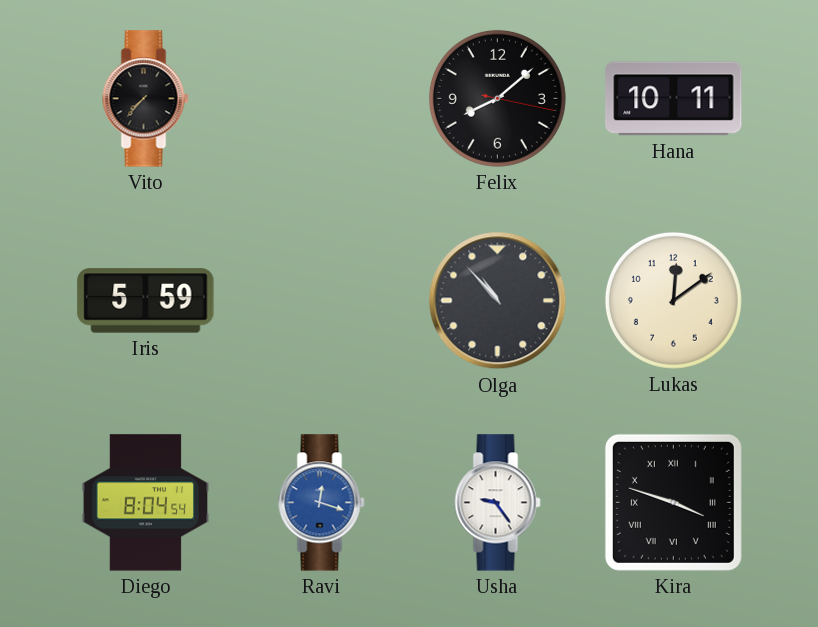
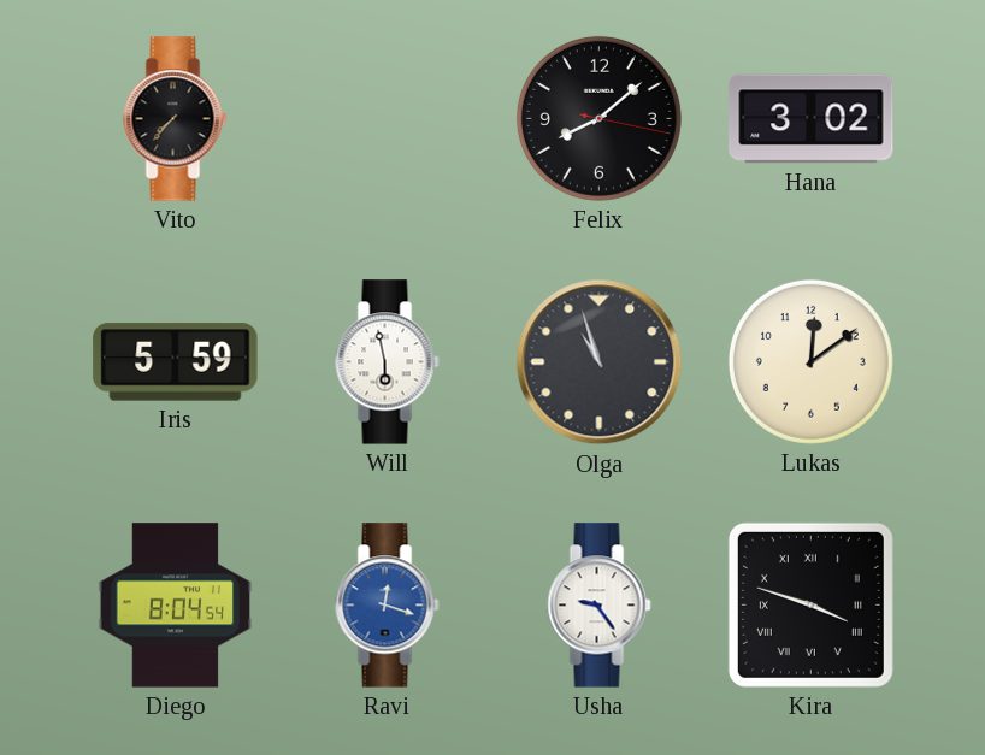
Hana: 10:11 -> 3:02
Will: none -> 5:58
Olga: 10:53 -> 10:57
